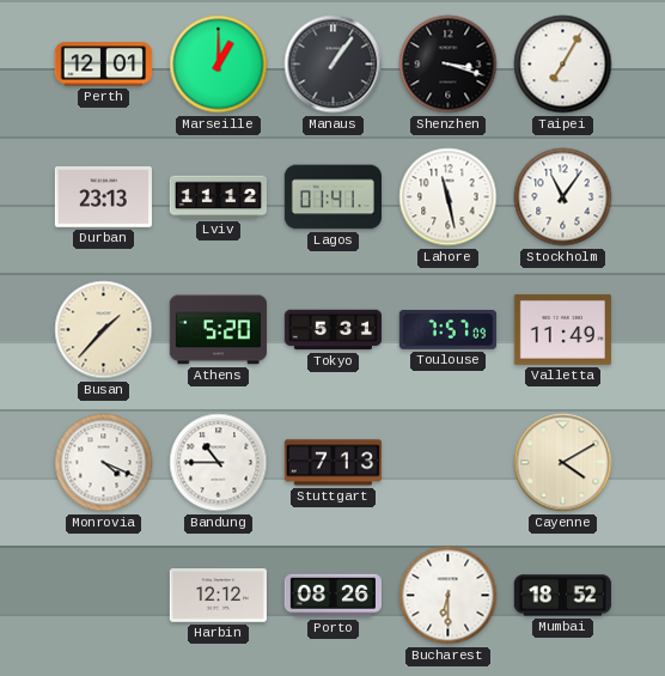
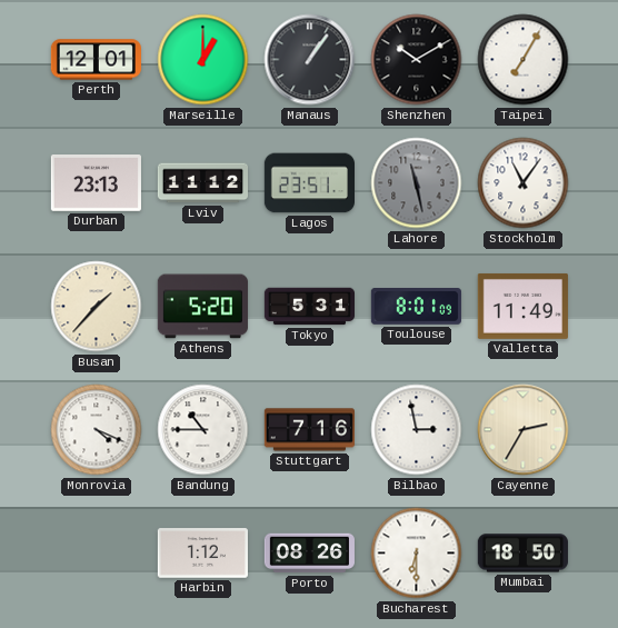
Shenzhen: 3:18 -> 10:10
Lagos: 01:41 -> 23:51
Lahore dial: white -> grey
Toulouse: 7:57 -> 8:01
Stuttgart: 7:13 -> 7:16
Bilbao: none -> 2:58
Cayenne: 4:10 -> 2:35
Harbin: 12:12 -> 1:12
Mumbai: 18:52 -> 18:50
